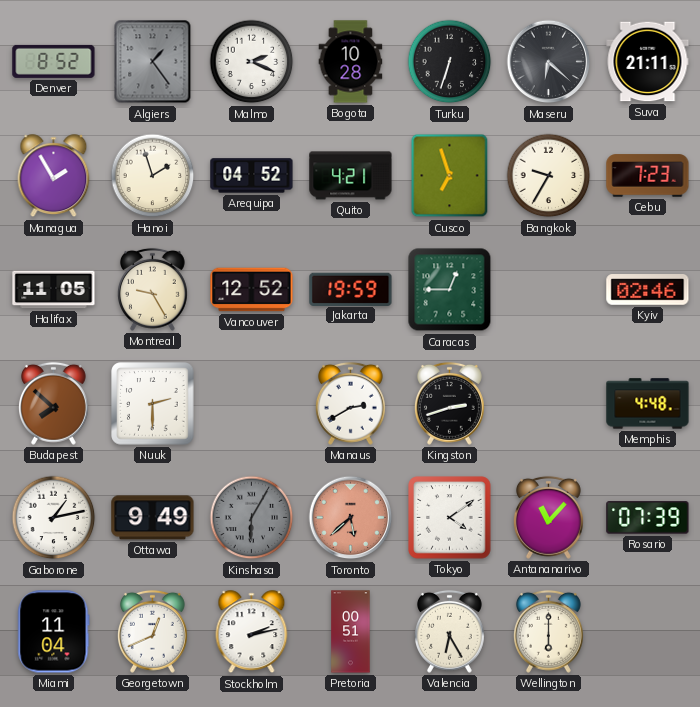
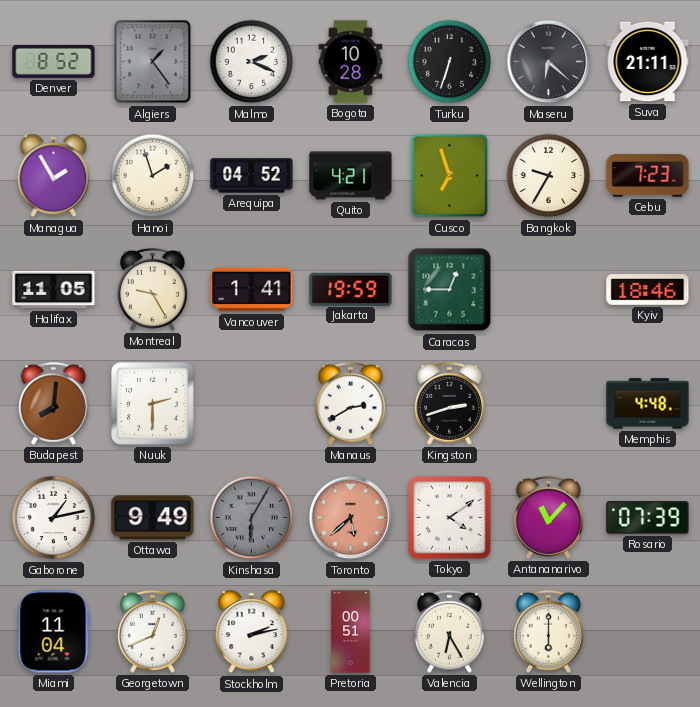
Vancouver: 12:52 -> 1:41
Kyiv: 02:46 -> 18:46
Budapest: 7:52 -> 8:01
